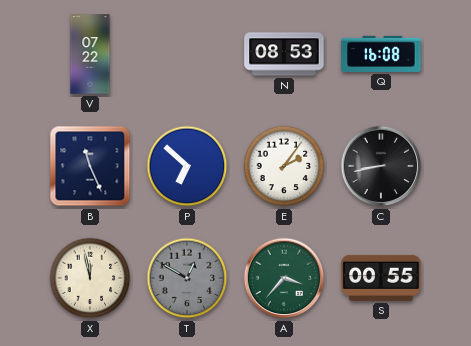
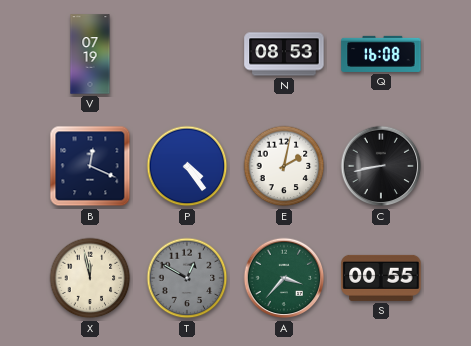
V: 07:22 -> 07:19
B: 11:26 -> 12:19
P: 6:52 -> 4:24
E: 2:06 -> 2:02
